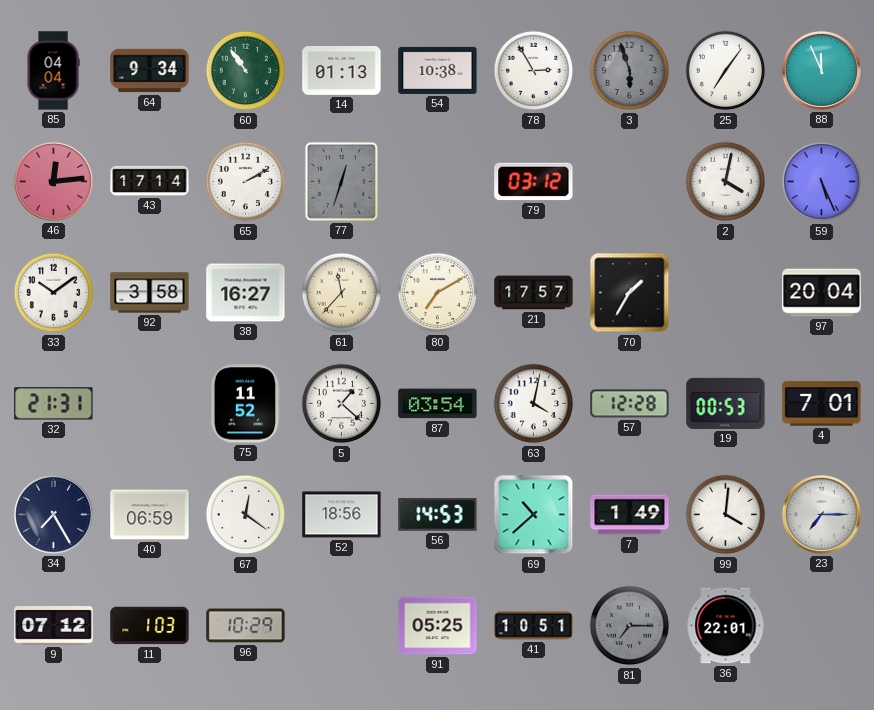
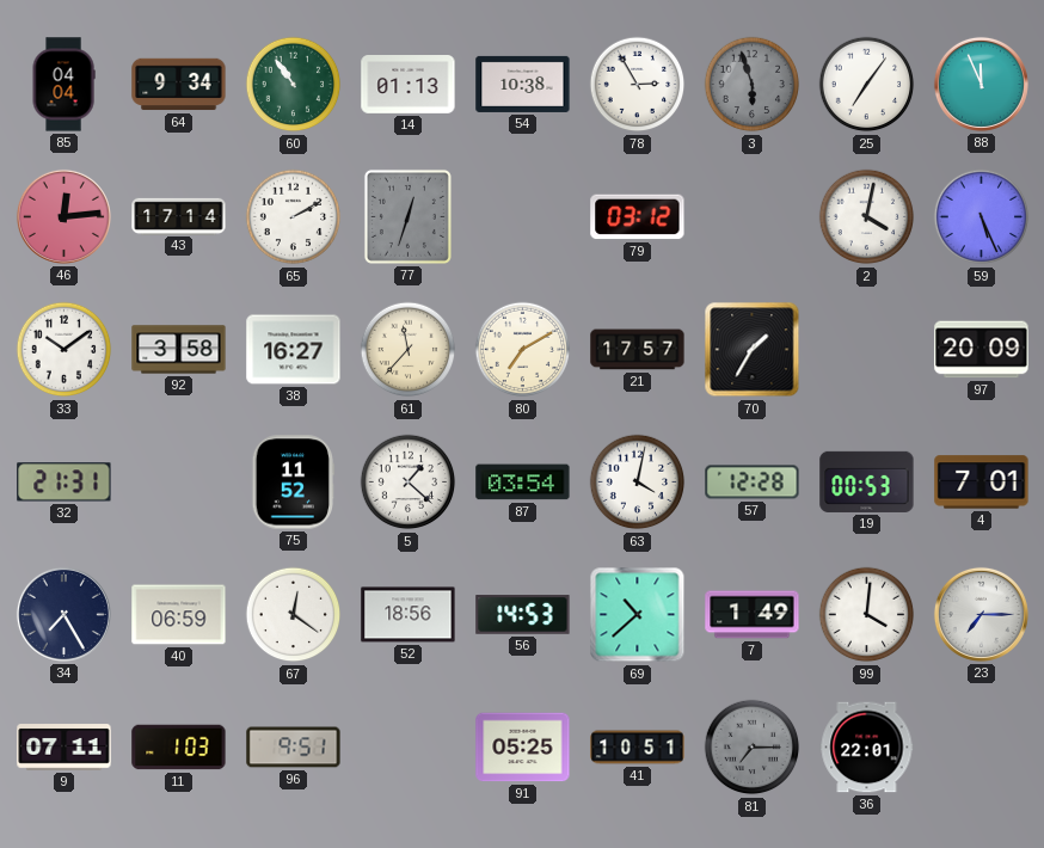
97: 20:04 -> 20:09
9: 07:12 -> 07:11
96: 10:29 -> 9:51
